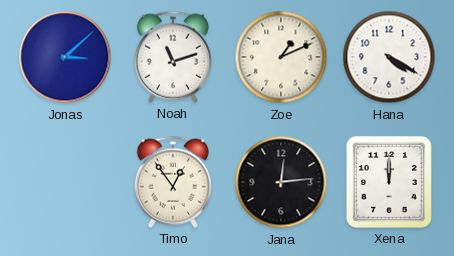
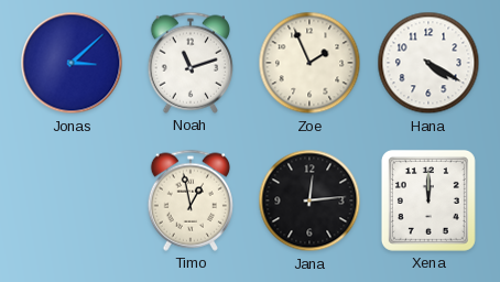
Zoe: 1:11 -> 1:56
Timo: 12:54 -> 12:58
